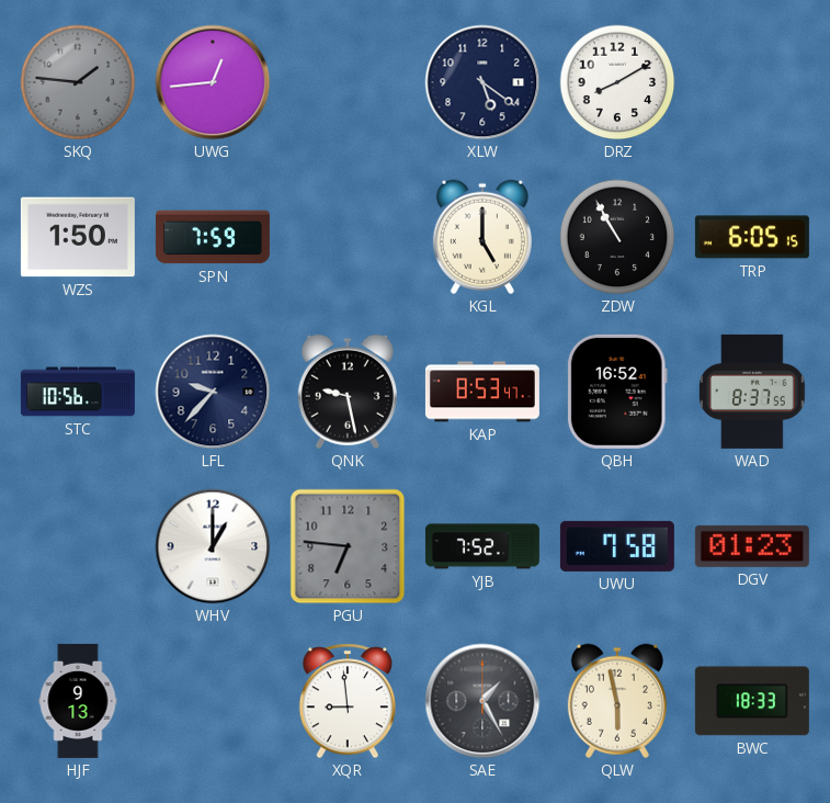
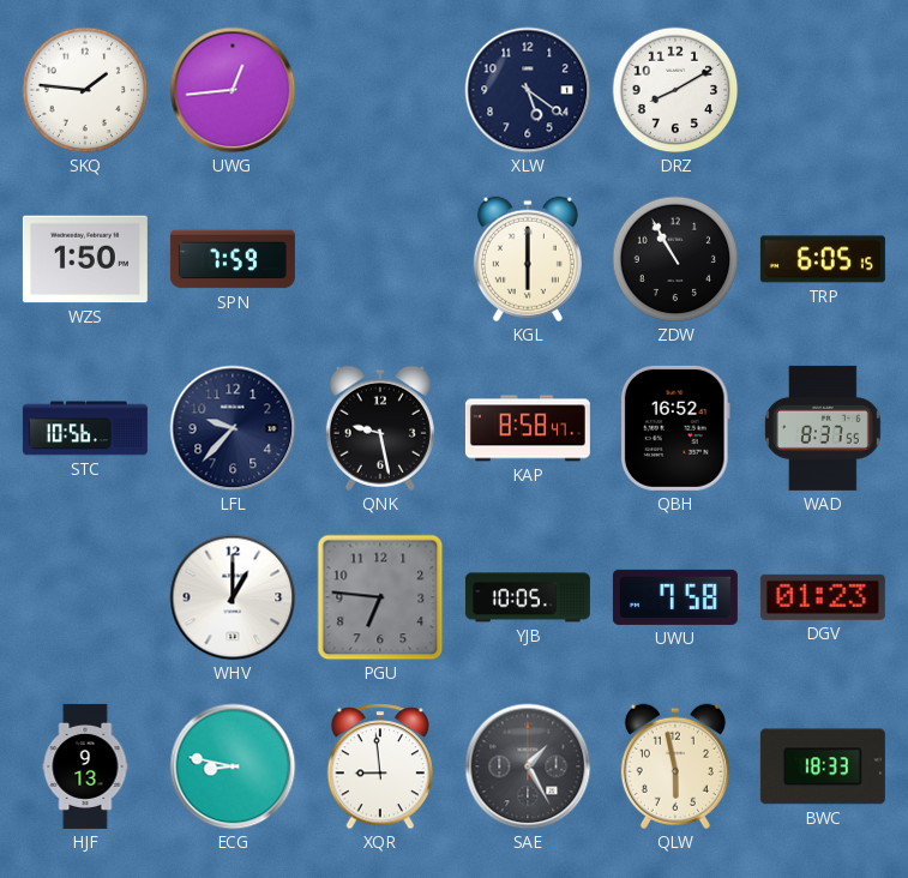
SKQ dial: grey -> white
KGL: 5:00 -> 6:00
KAP: 8:53 -> 8:58
YJB: 7:52 -> 10:05
ECG: none -> 8:47
